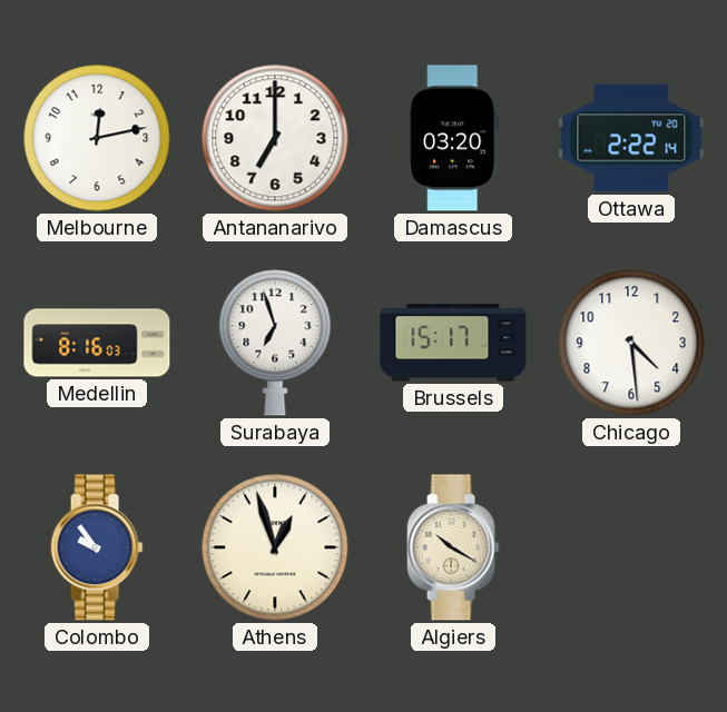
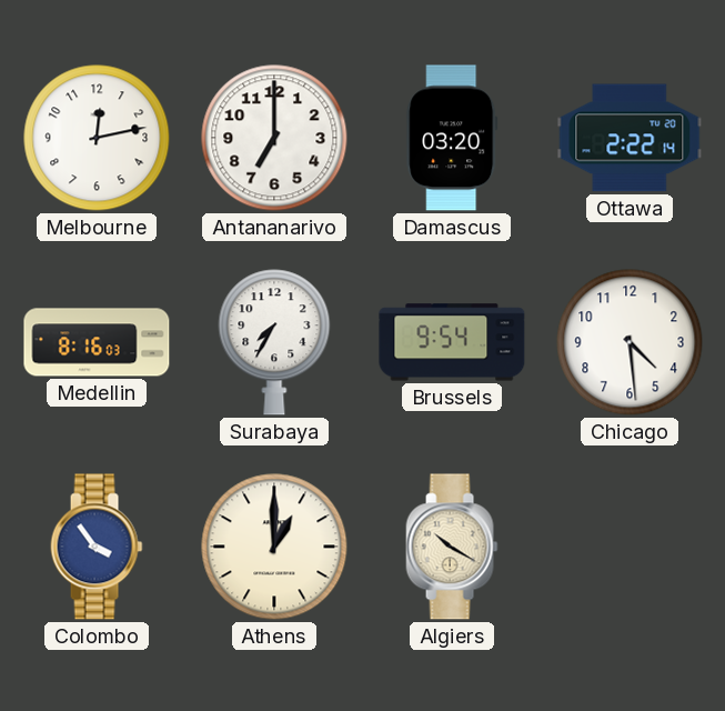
Surabaya: 6:57 -> 7:35
Brussels: 15:17 -> 9:54
Colombo: 9:54 -> 3:54
Athens: 12:57 -> 1:00
